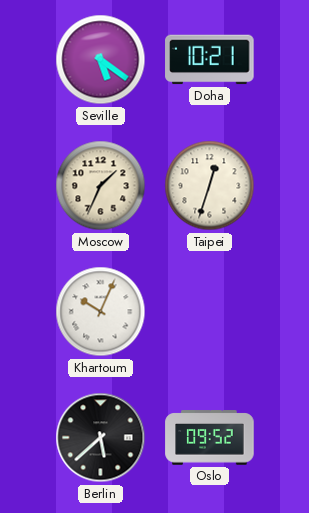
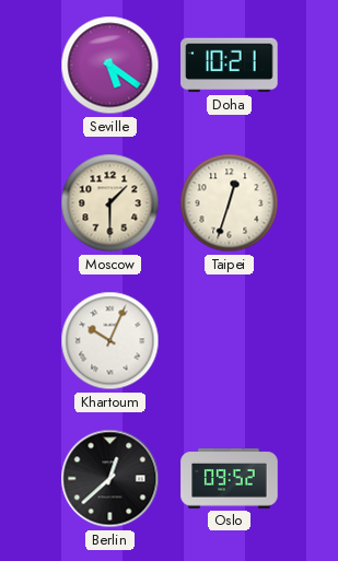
Moscow: 1:34 -> 1:30
Berlin: 5:38 -> 12:38
